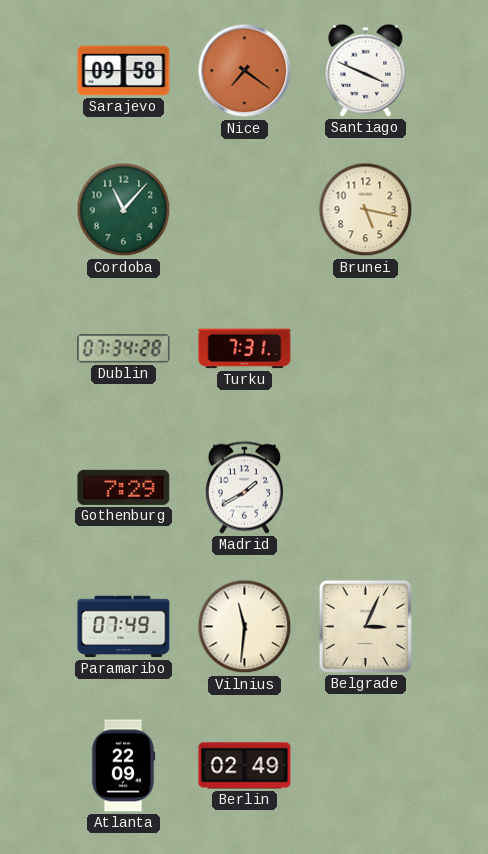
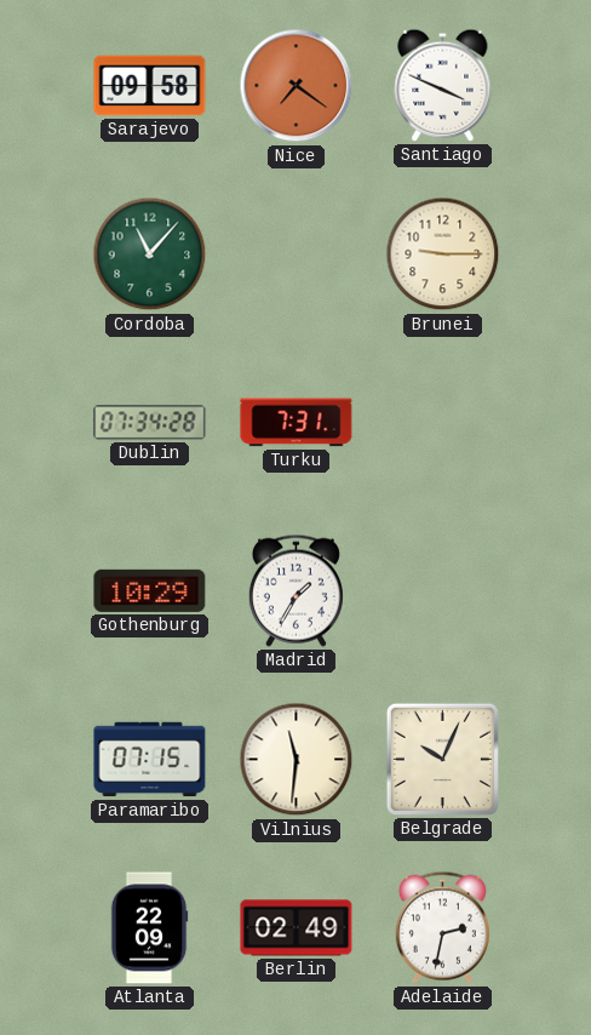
Brunei: 5:17 -> 9:15
Gothenburg: 7:29 -> 10:29
Madrid: 1:40 -> 1:35
Paramaribo: 07:49 -> 07:15
Belgrade: 3:04 -> 10:04
Adelaide: none -> 2:32
